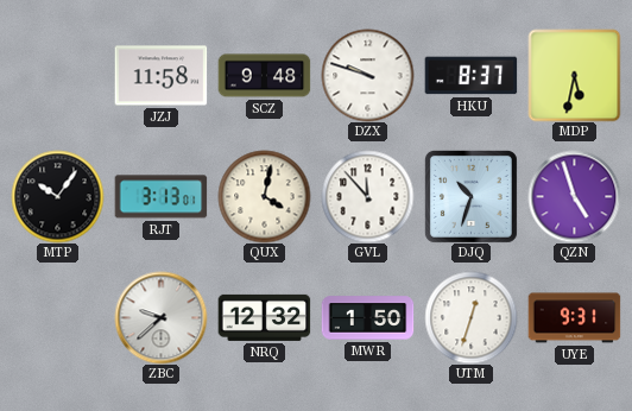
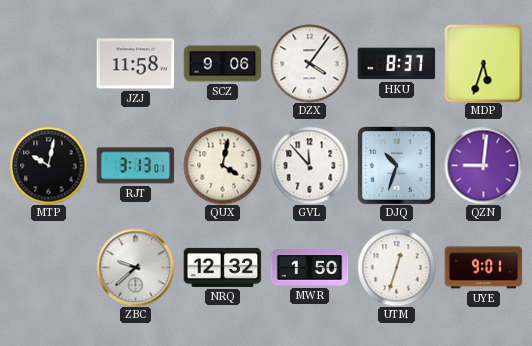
SCZ: 9:48 -> 9:06
DZX: 9:48 -> 4:06
MDP: 5:32 -> 5:33
MTP: 10:06 -> 10:02
QZN: 4:57 -> 9:01
UYE: 9:31 -> 9:01
